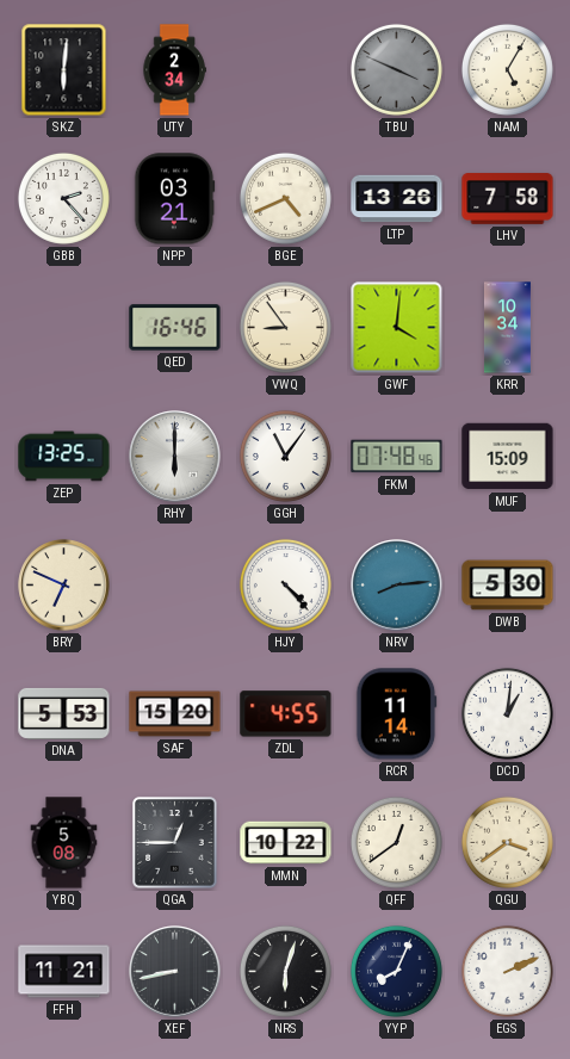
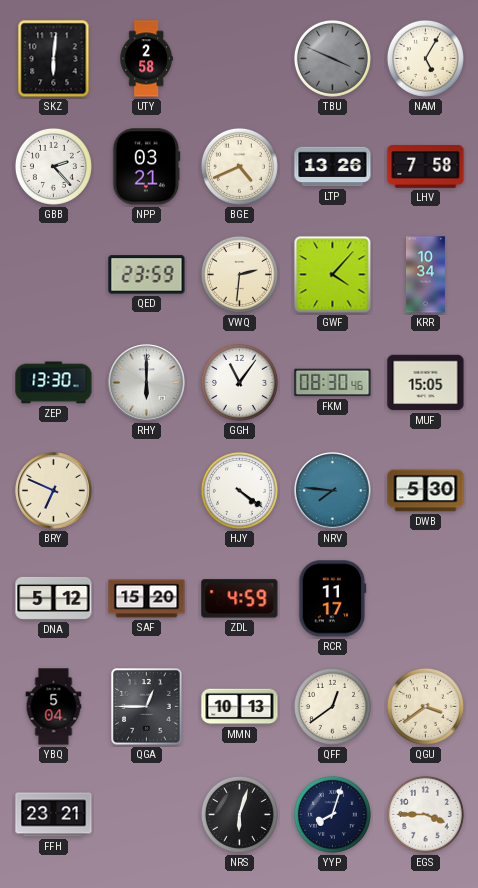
UTY: 2:34 -> 2:58
QED: 16:46 -> 23:59
VWQ: 8:54 -> 2:31
GWF: 4:01 -> 4:07
ZEP: 13:25 -> 13:30
FKM: 07:48 -> 08:30
MUF: 15:09 -> 15:05
HJY: 4:23 -> 4:21
NRV: 8:14 -> 7:46
DNA: 5:53 -> 5:12
ZDL: 4:55 -> 4:59
RCR: 11:14 -> 11:17
DCD: 1:01 -> none
YBQ: 5:08 -> 5:04
MMN: 10:22 -> 10:13
FFH: 11:21 -> 23:21
XEF: 8:43 -> none
YYP: 8:04 -> 8:03
EGS: 2:11 -> 3:45
